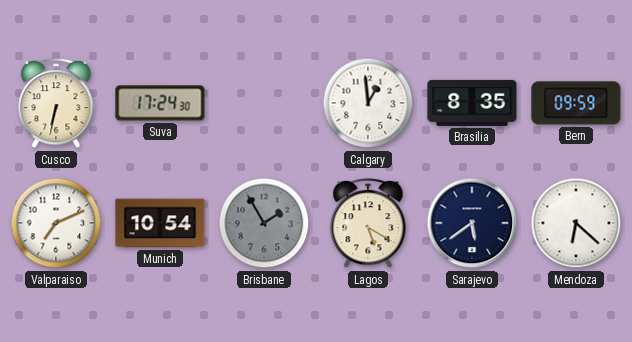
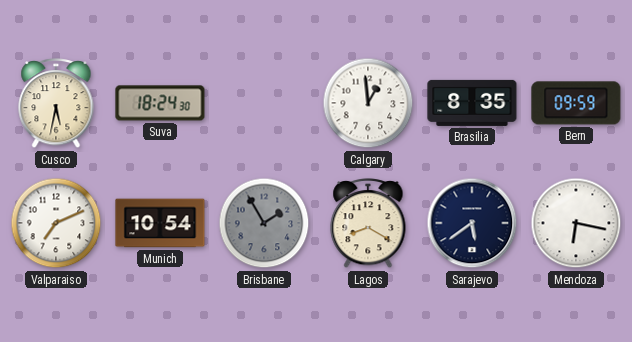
Cusco: 6:32 -> 5:32
Suva: 17:24 -> 18:24
Lagos: 5:20 -> 8:20
Mendoza: 6:22 -> 6:17
